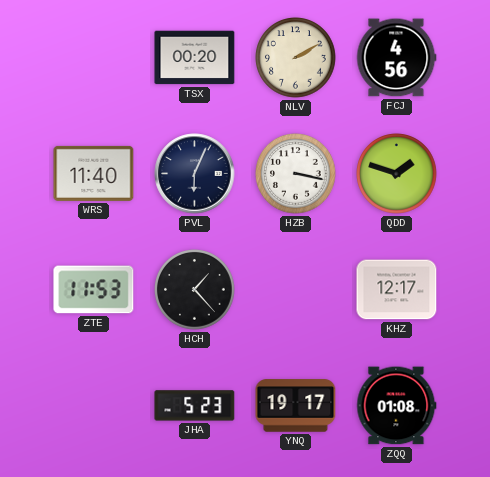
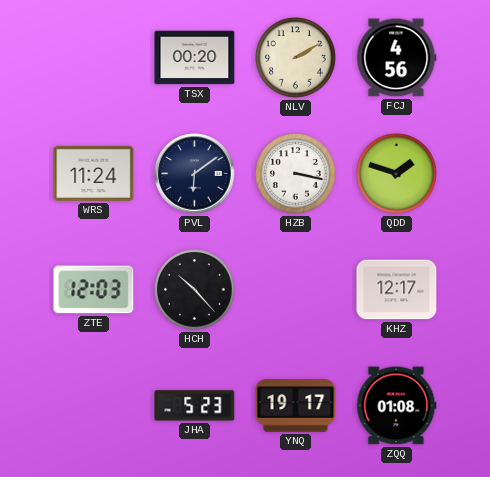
WRS: 11:40 -> 11:24
PVL: 6:04 -> 6:09
ZTE: 11:53 -> 12:03
HCH: 1:23 -> 10:23
